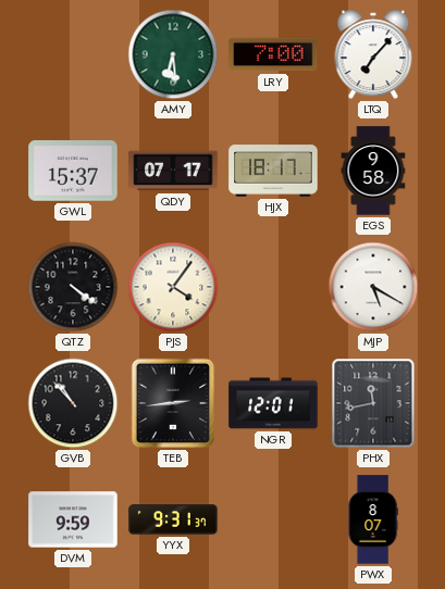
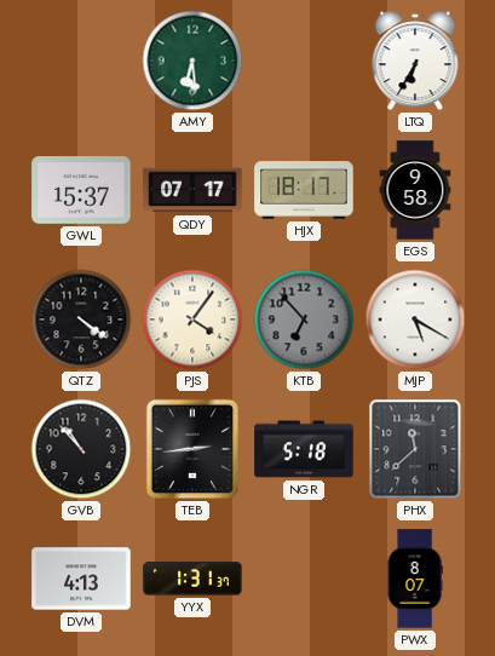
LRY: 7:00 -> none
LTQ: 7:07 -> 6:35
KTB: none -> 6:53
NGR: 12:01 -> 5:18
PHX: 11:43 -> 11:38
DVM: 9:59 -> 4:13
YYX: 9:31 -> 1:31
